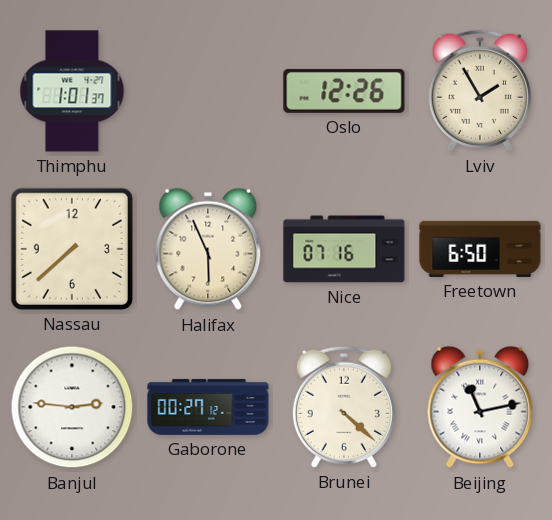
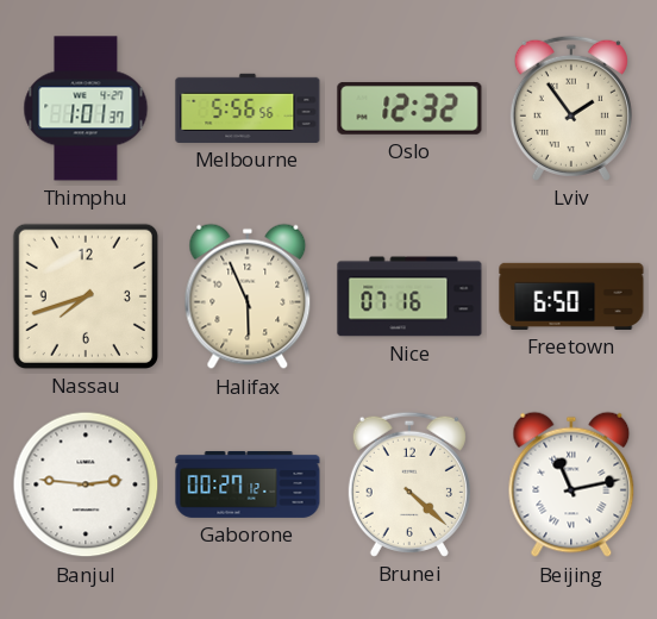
Melbourne: none -> 5:56
Oslo: 12:26 -> 12:32
Lviv: 1:55 -> 1:54
Nassau: 7:38 -> 7:42
